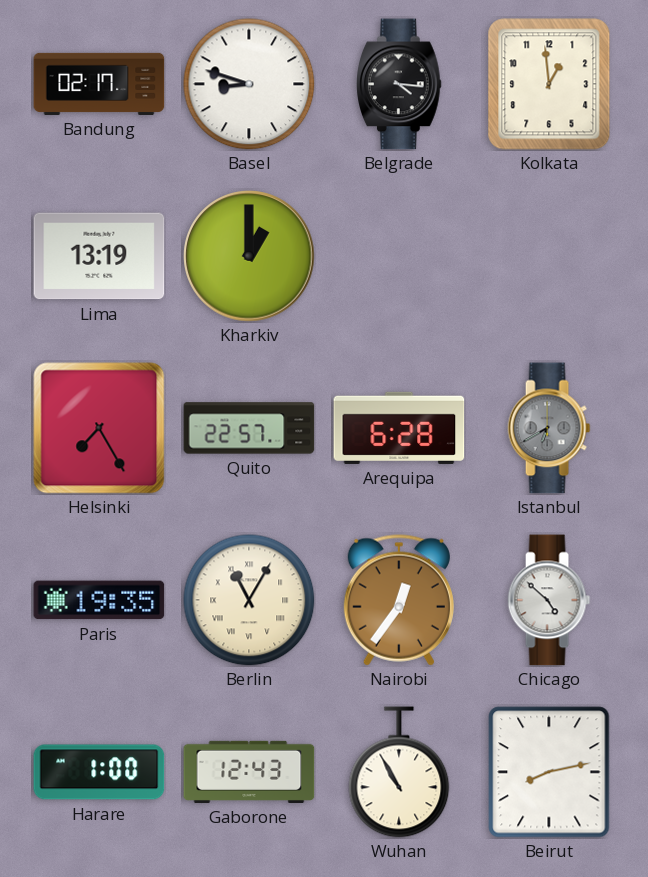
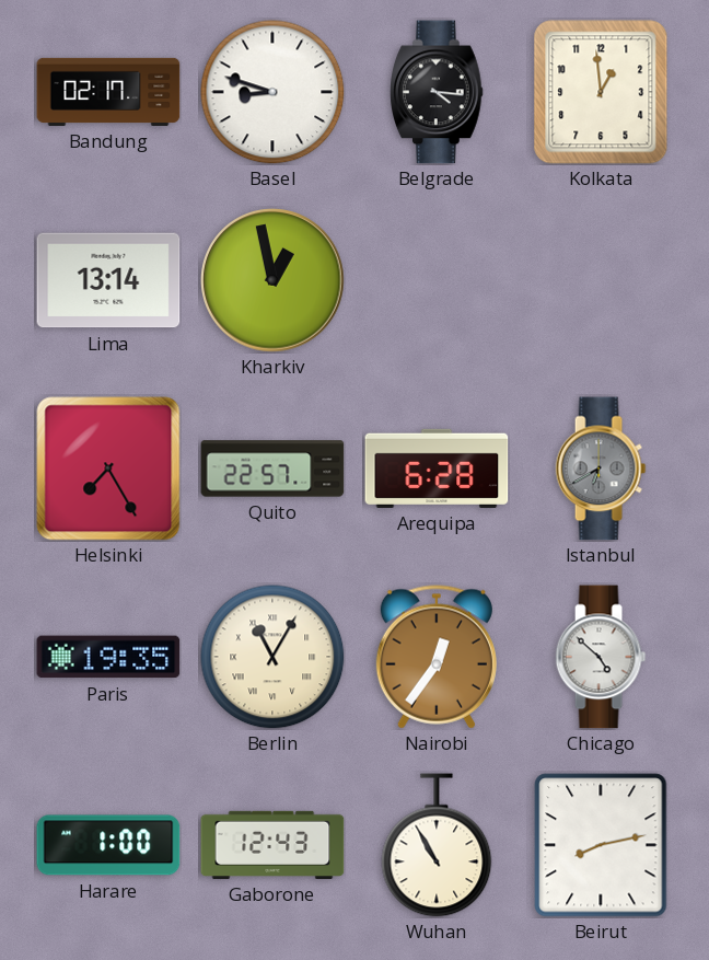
Lima: 13:19 -> 13:14
Kharkiv: 1:00 -> 12:58
